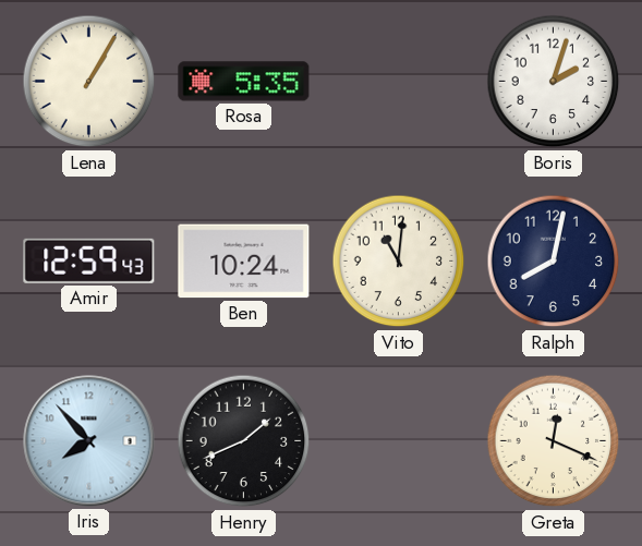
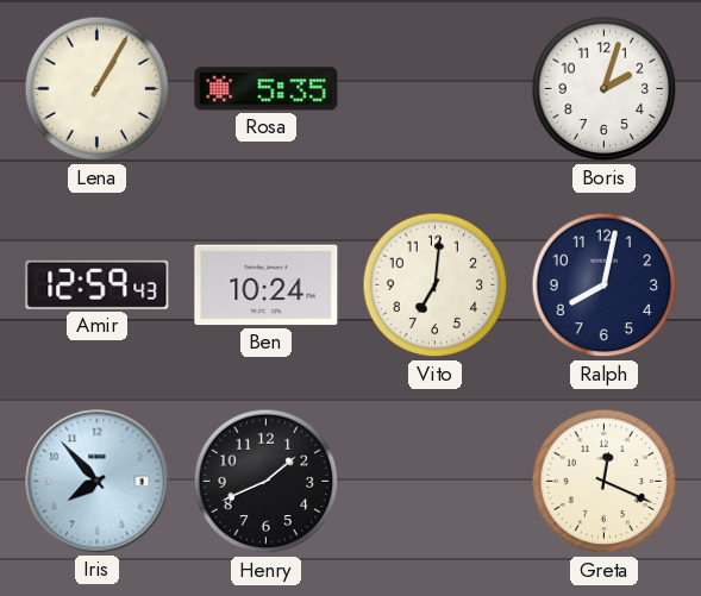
Vito: 11:01 -> 7:01
